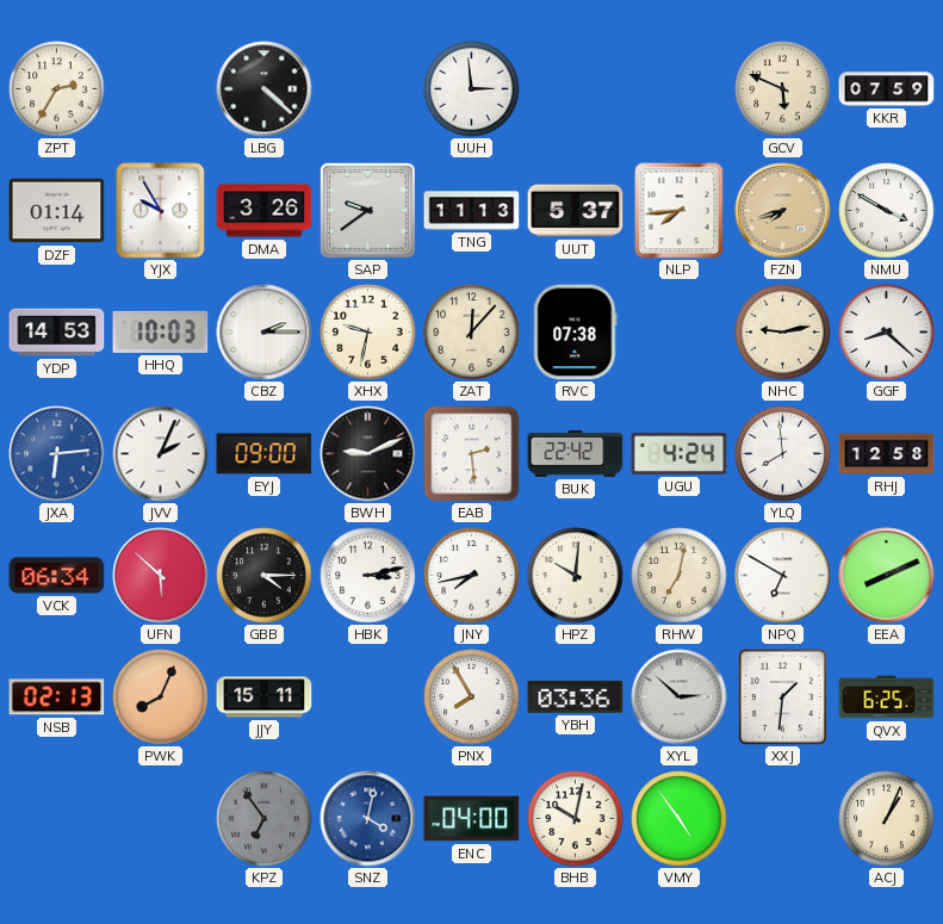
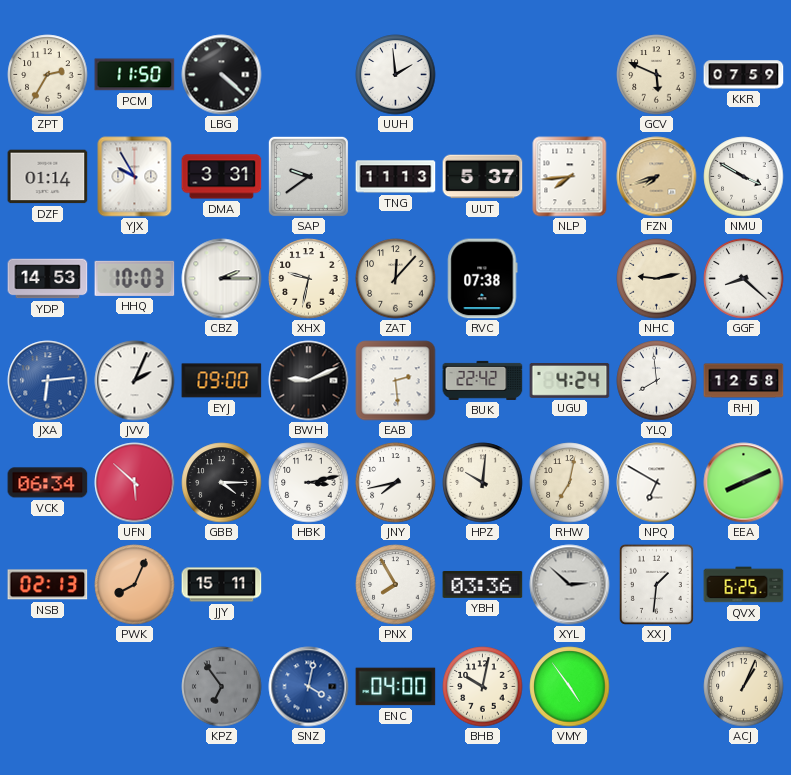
PCM: none -> 11:50
UUH: 2:59 -> 1:59
DMA: 3:26 -> 3:31
